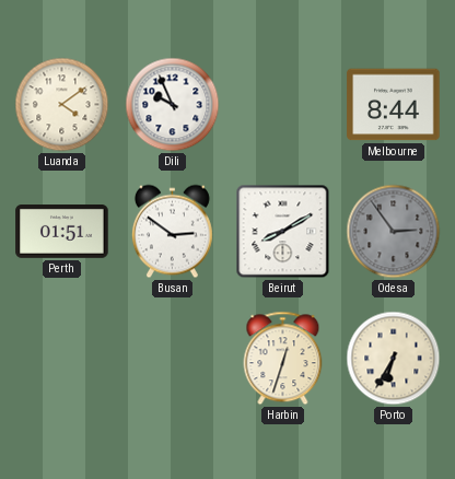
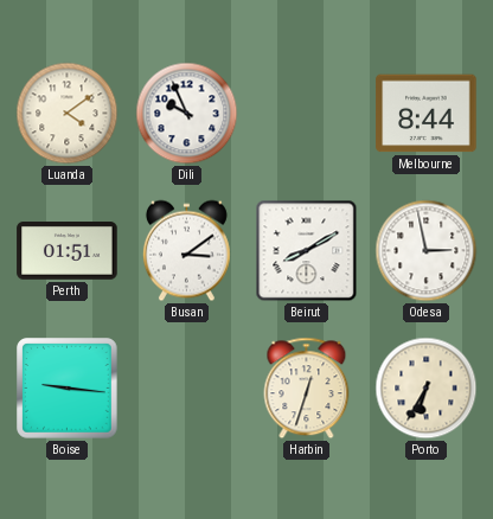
Busan: 2:51 -> 3:09
Odesa: 2:54 -> 2:58
Odesa dial: grey -> white
Boise: none -> 9:16
